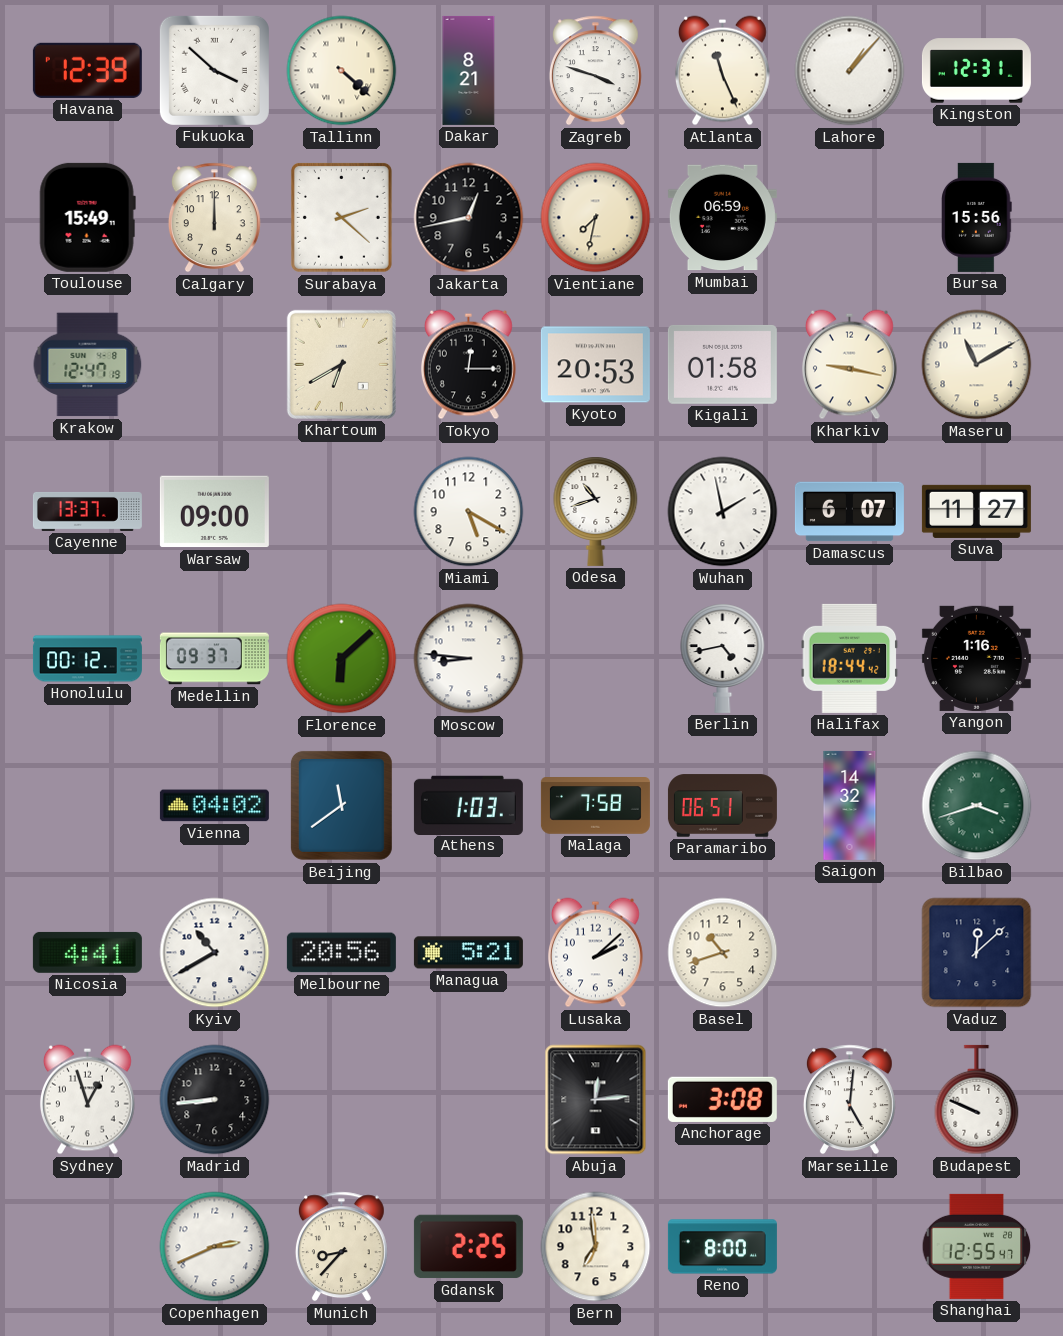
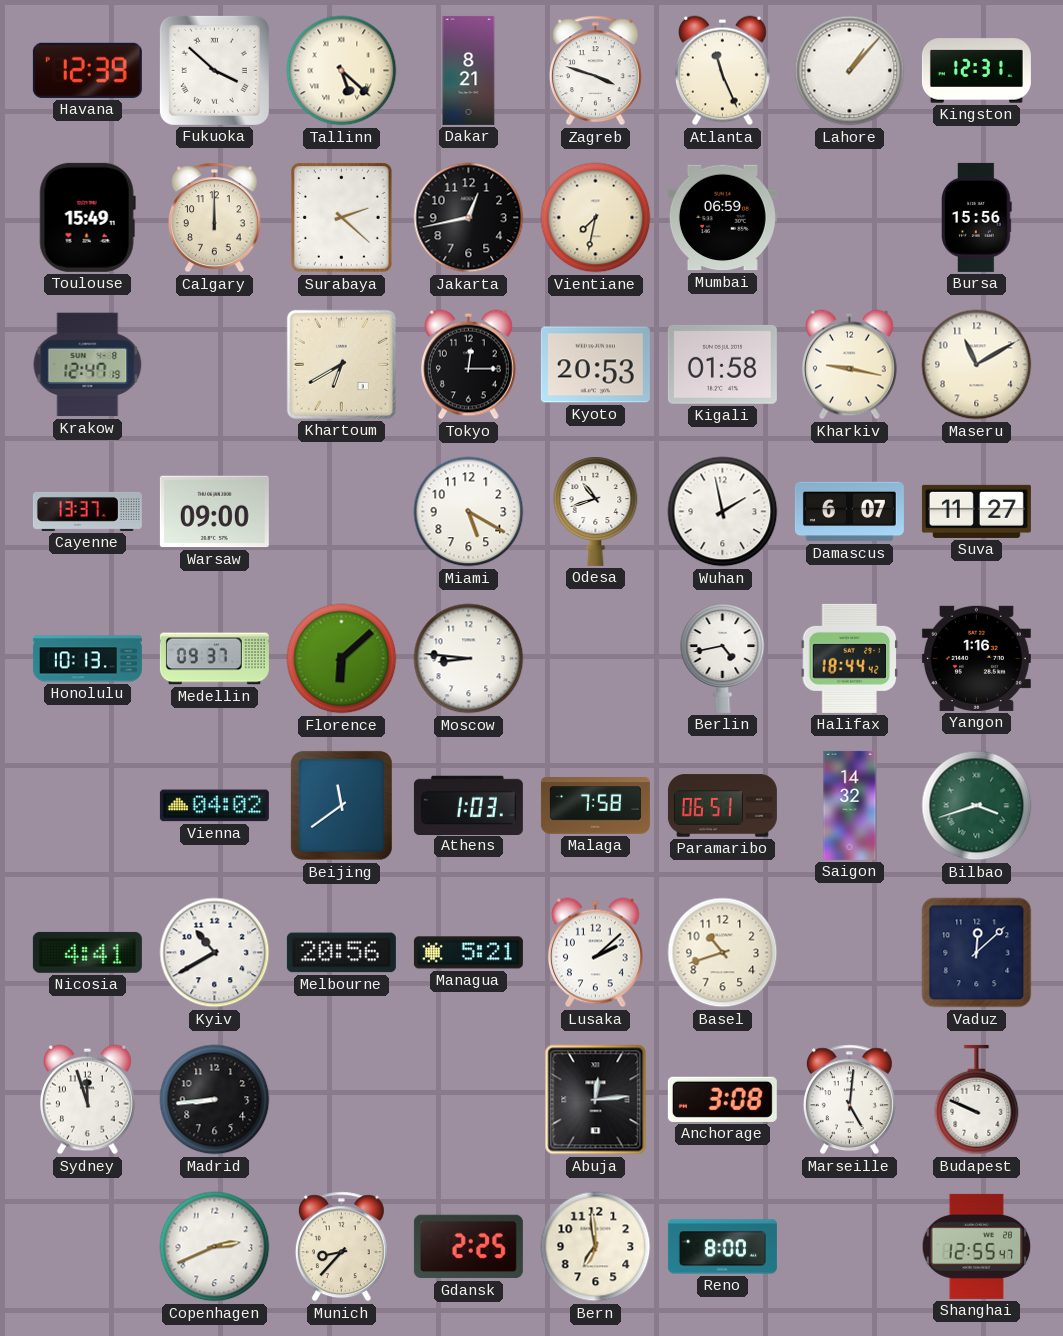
Tallinn: 4:22 -> 5:22
Honolulu: 00:12 -> 10:13
Sydney: 12:57 -> 11:57
